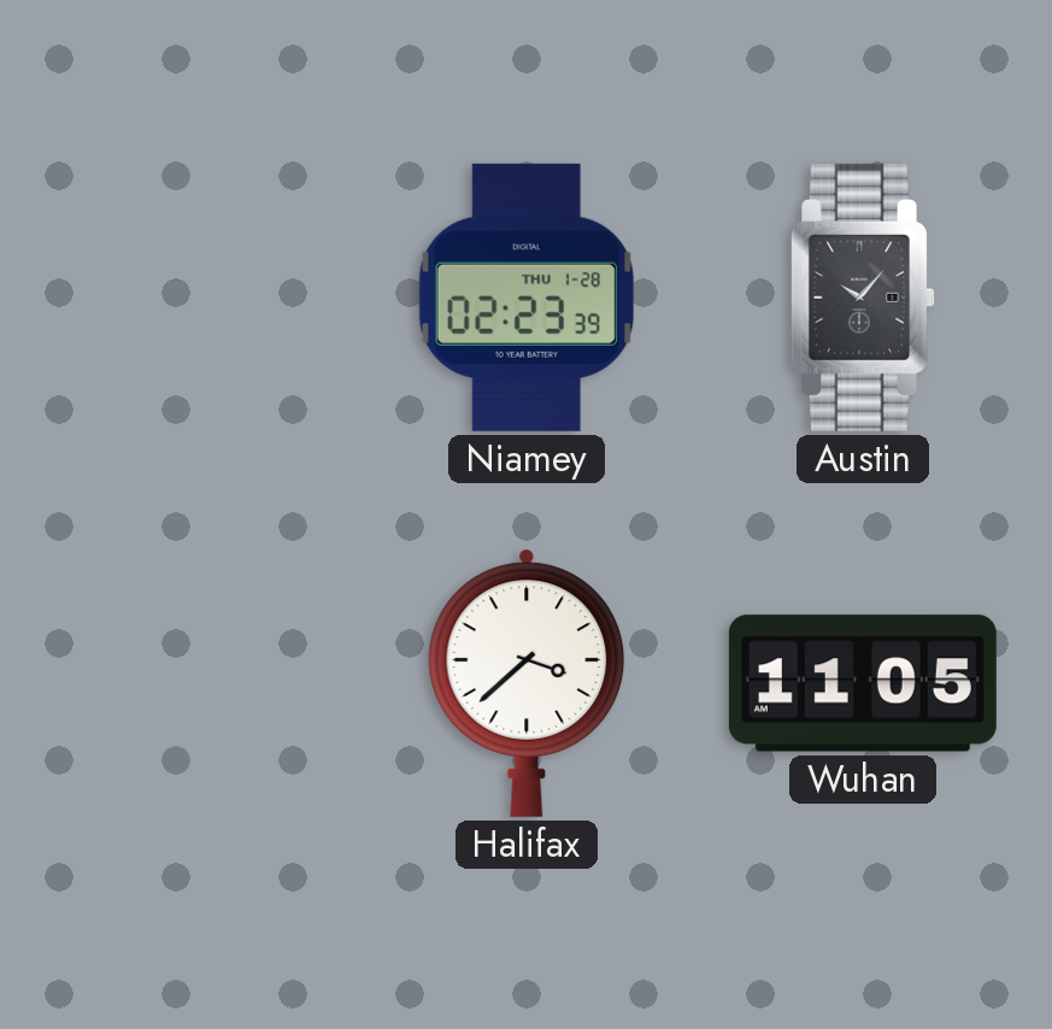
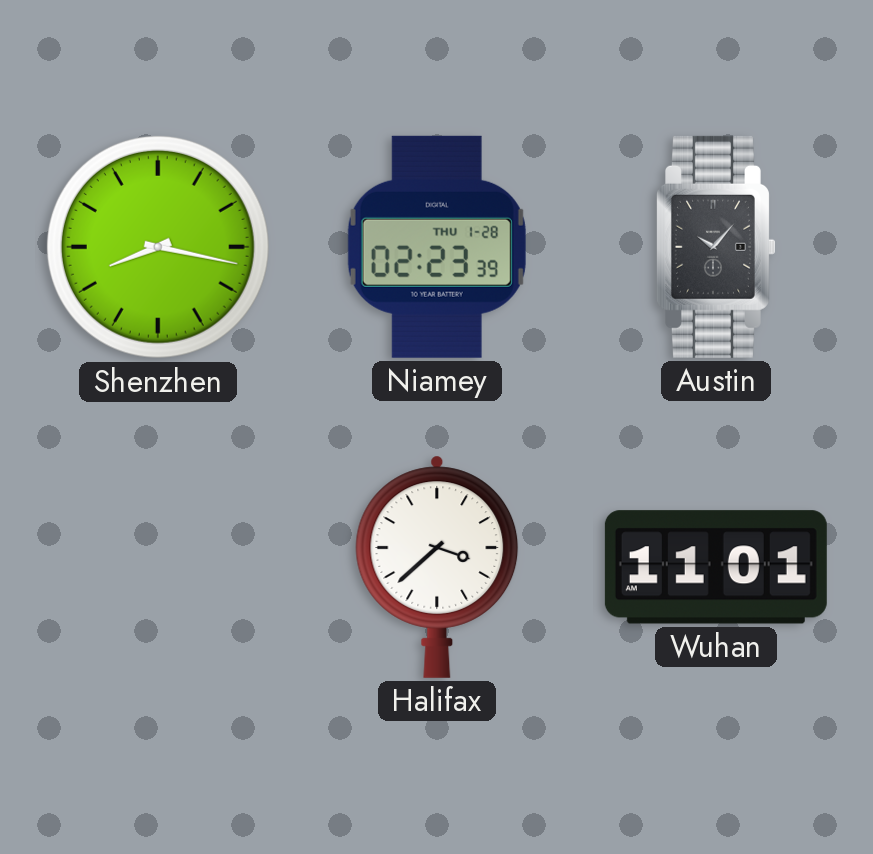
Shenzhen: none -> 8:17
Wuhan: 11:05 -> 11:01
